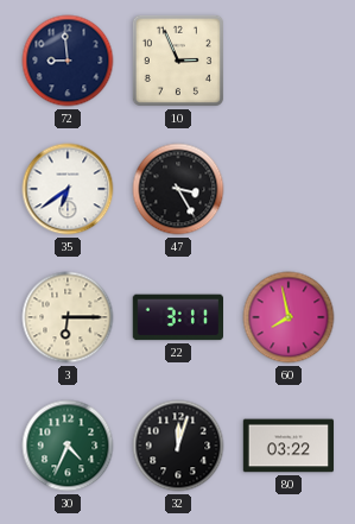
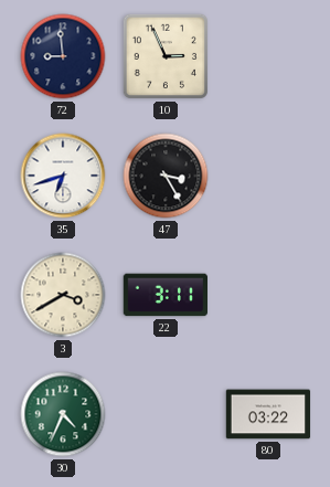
35: 6:39 -> 6:42
3: 6:15 -> 3:40
60: 7:58 -> none
32: 12:03 -> none
